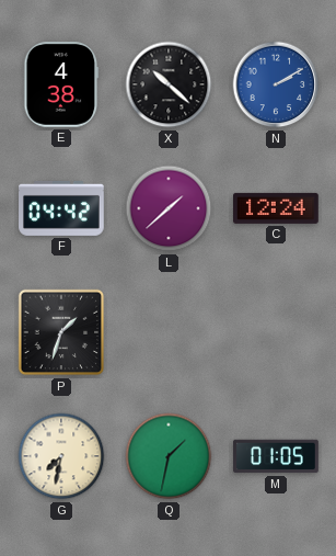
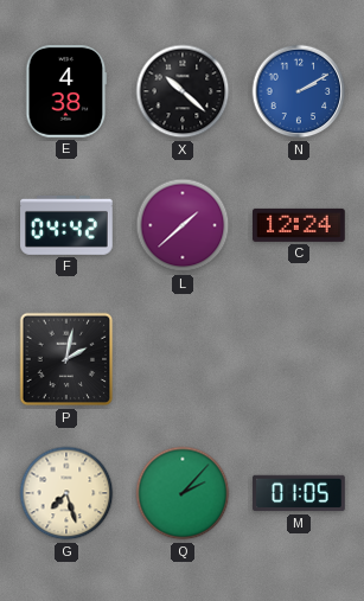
P: 1:33 -> 2:02
G: 7:32 -> 7:27
Q: 1:32 -> 2:07
